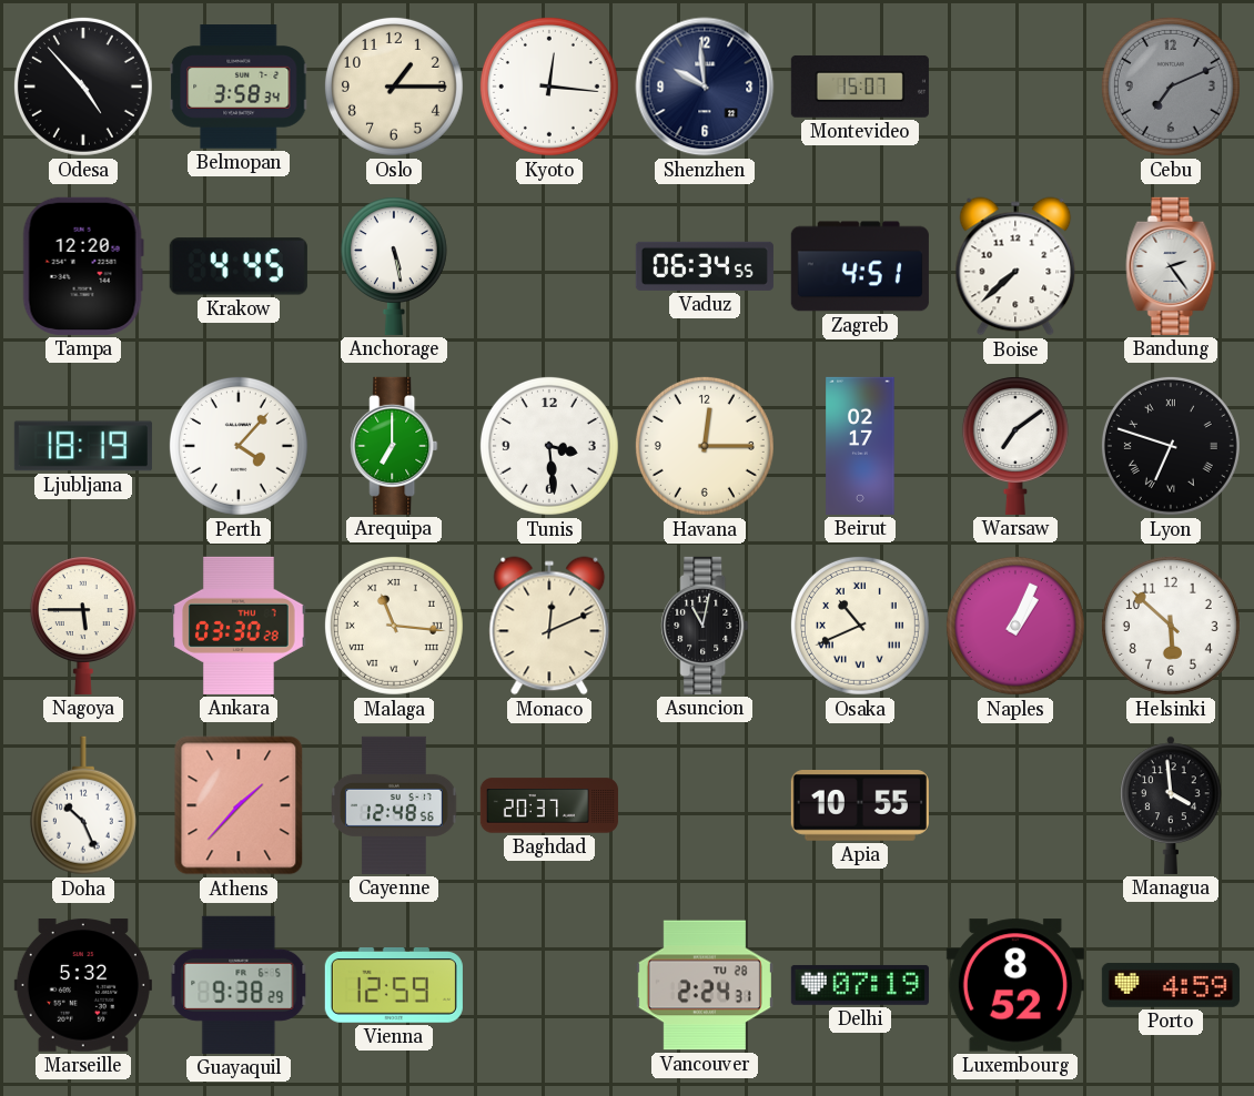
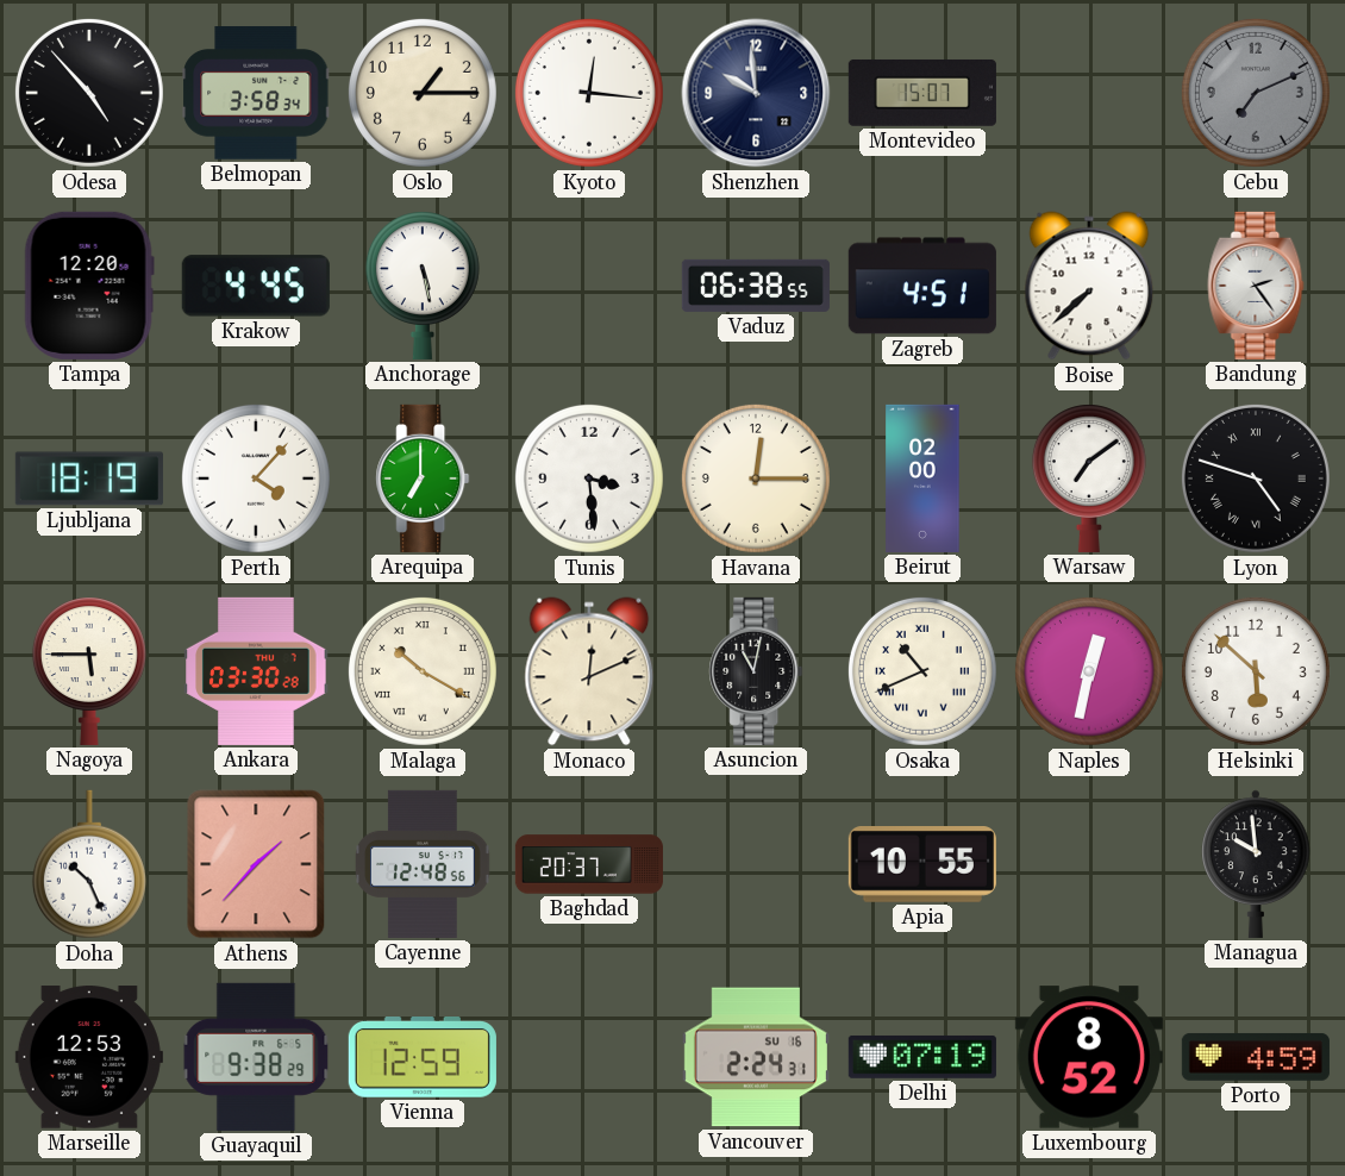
Vaduz: 06:34 -> 06:38
Beirut: 02:17 -> 02:00
Lyon: 6:48 -> 4:48
Malaga: 11:16 -> 10:20
Naples: 1:04 -> 12:32
Managua: 3:59 -> 9:59
Marseille: 5:32 -> 12:53
Vancouver date: TU 28 -> SU 16
